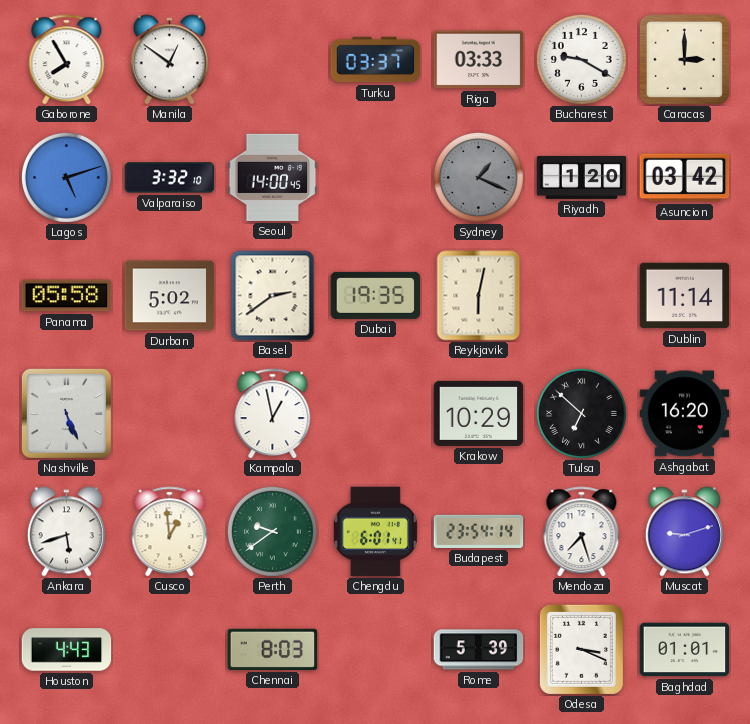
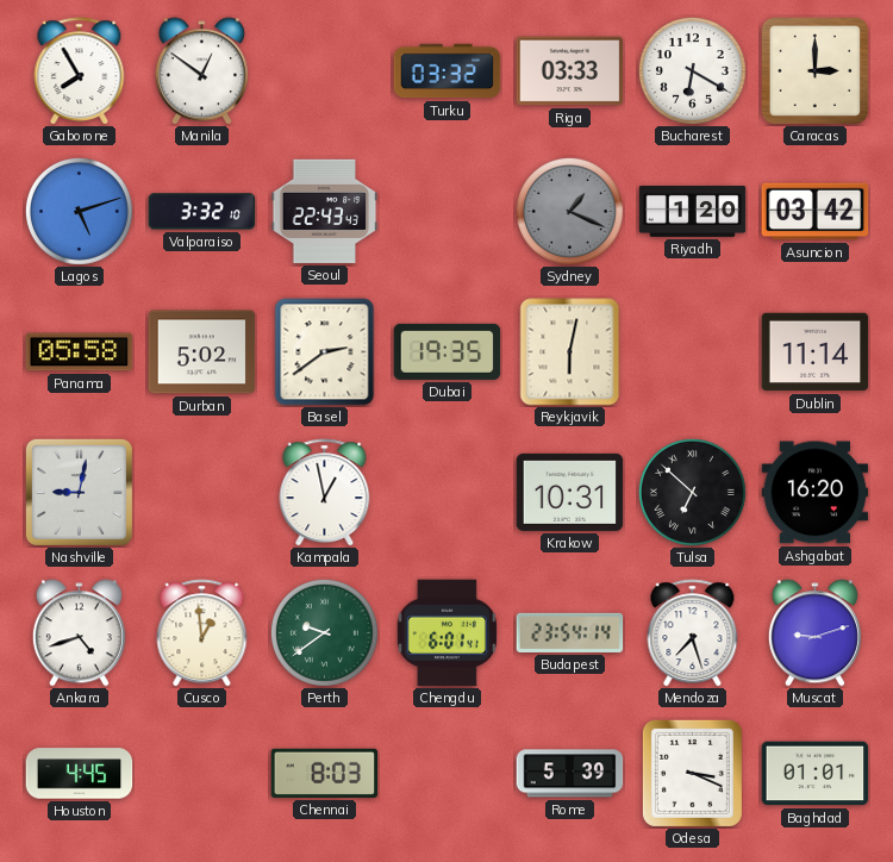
Turku: 03:37 -> 03:32
Bucharest: 9:20 -> 6:20
Seoul: 14:00 -> 22:43
Nashville: 5:26 -> 9:02
Krakow: 10:29 -> 10:31
Ankara: 5:42 -> 4:42
Houston: 4:43 -> 4:45
